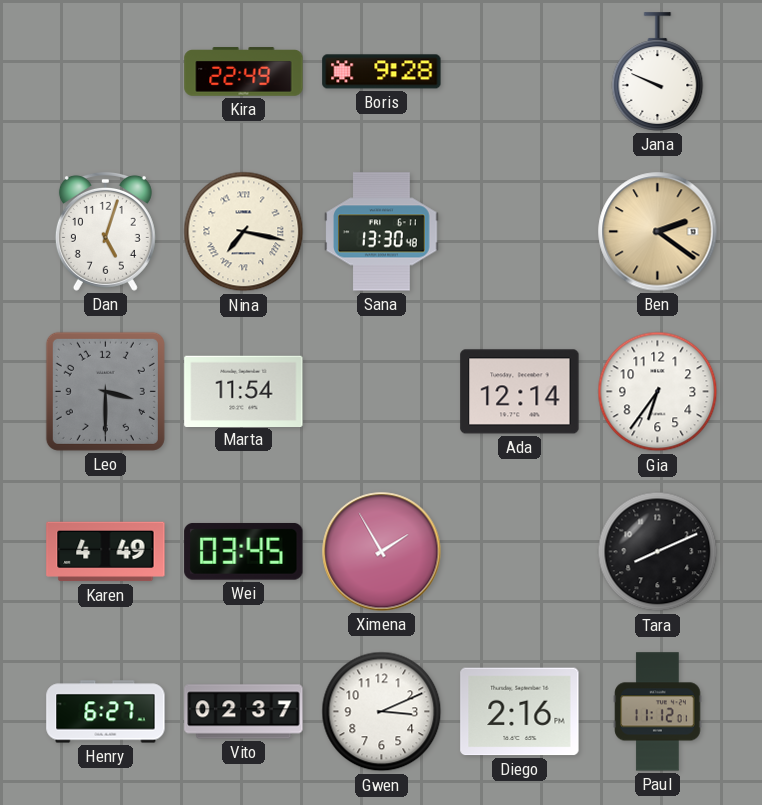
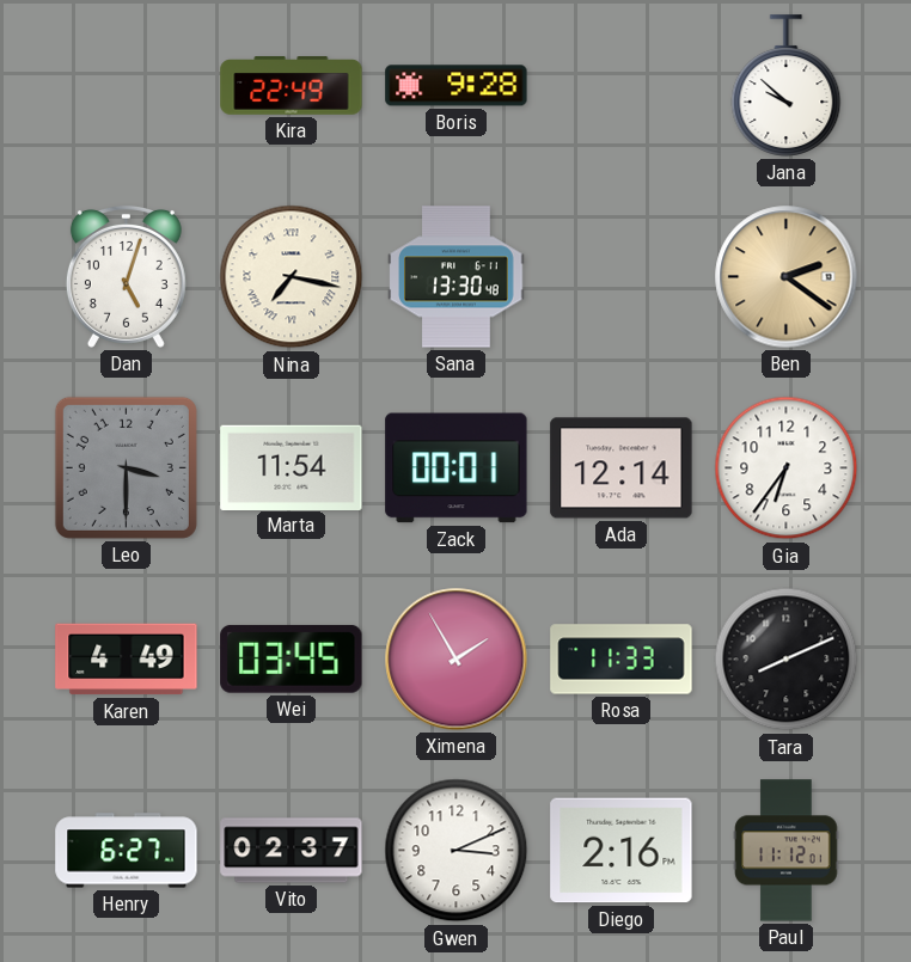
Jana: 9:49 -> 9:52
Zack: none -> 00:01
Rosa: none -> 11:33
